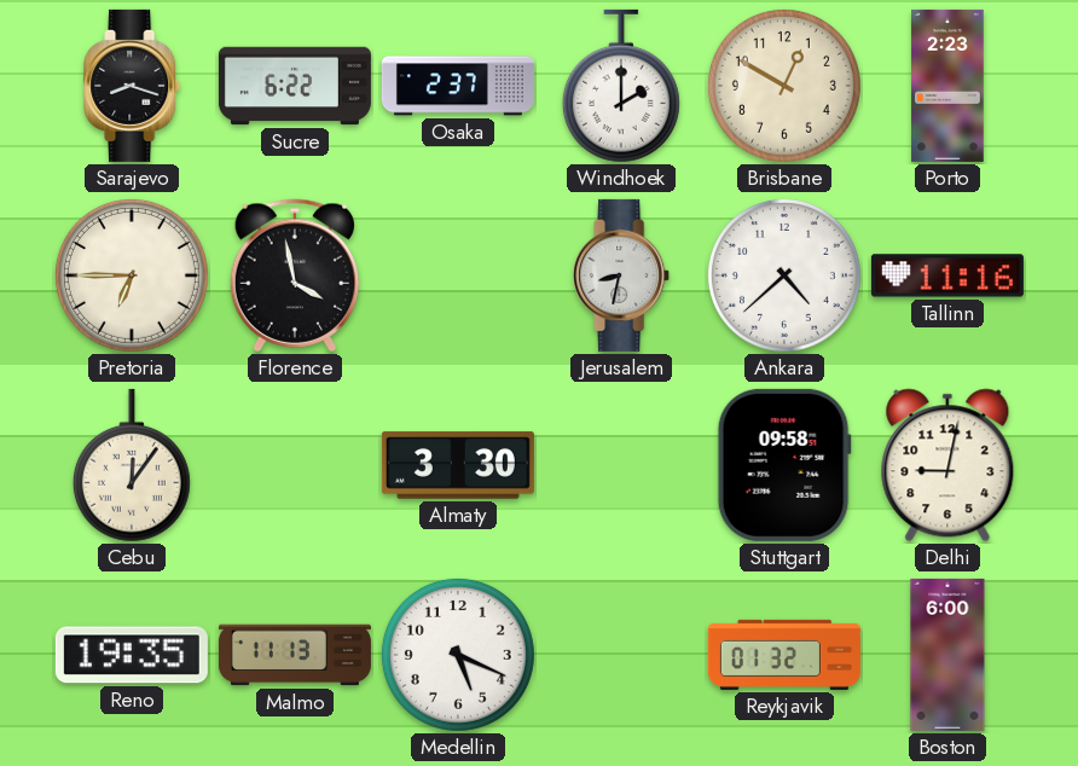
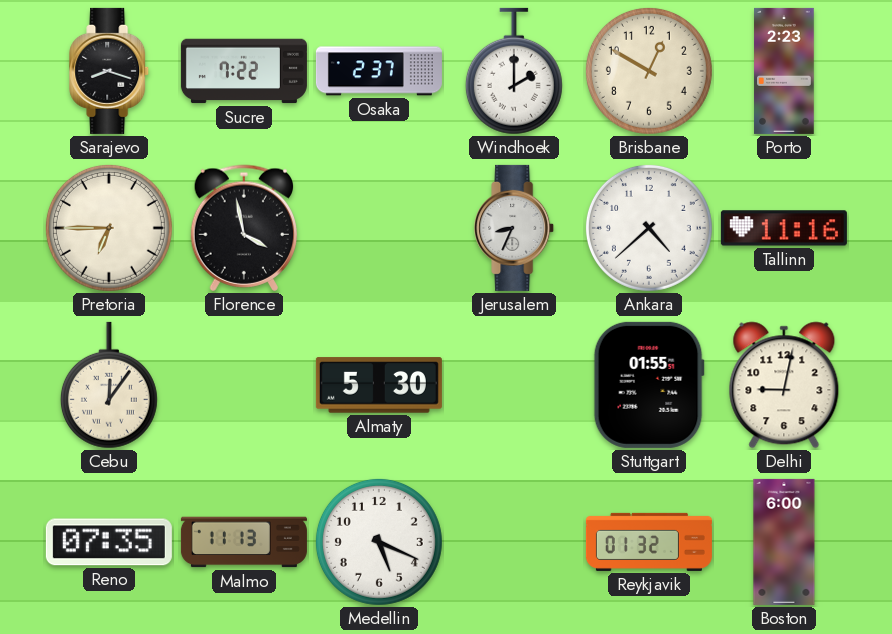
Sucre: 6:22 -> 7:22
Jerusalem: 8:32 -> 8:34
Almaty: 3:30 -> 5:30
Stuttgart: 09:58 -> 01:55
Reno: 19:35 -> 07:35
